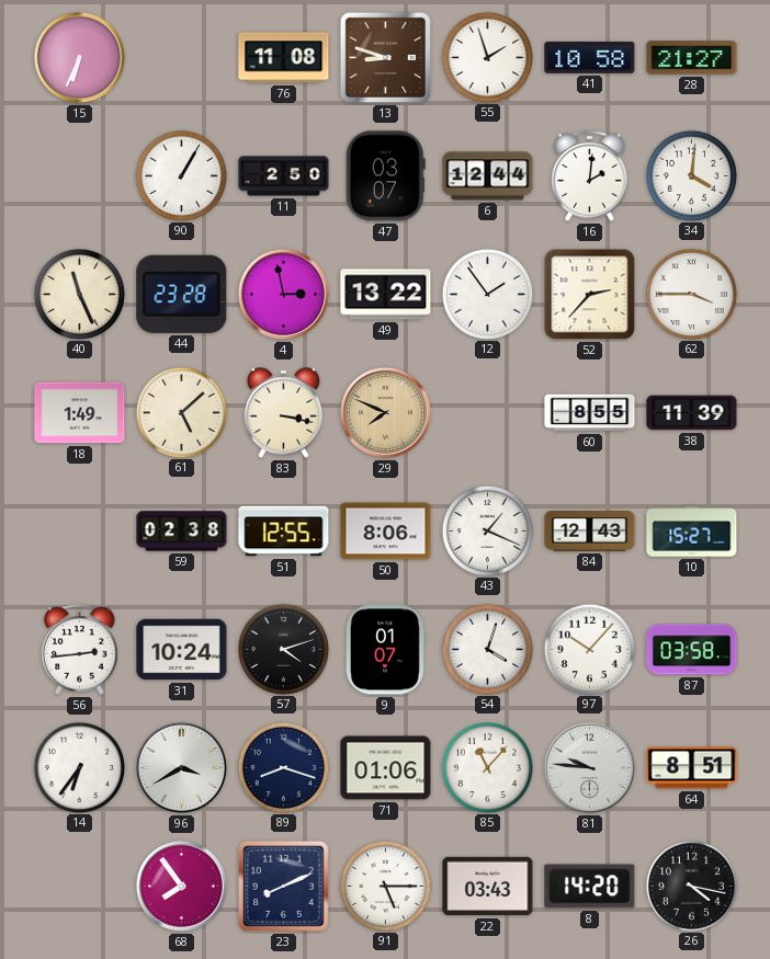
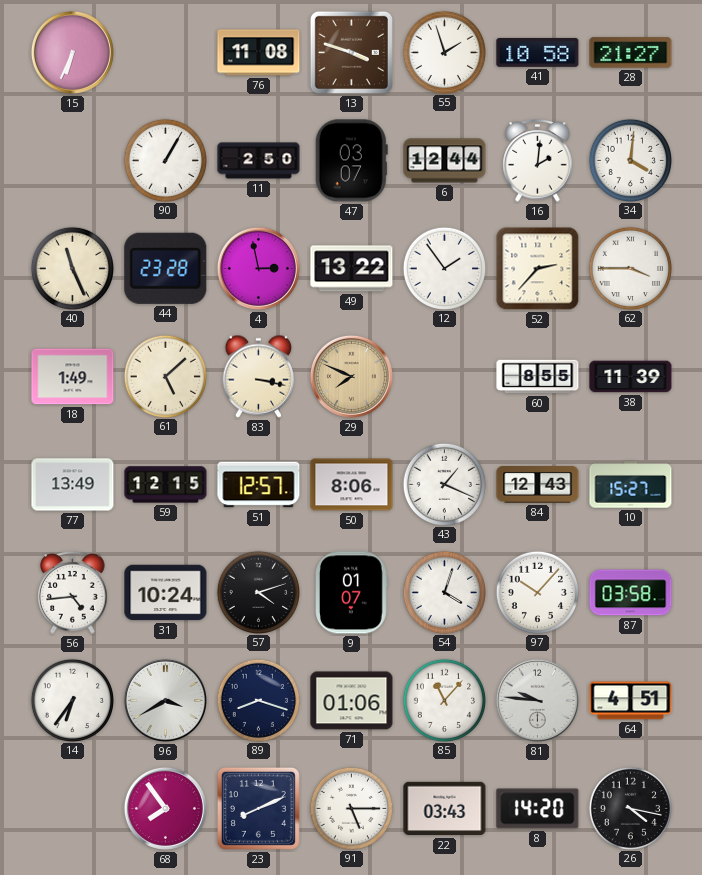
13: 8:48 -> 3:48
77: none -> 13:49
59: 02:38 -> 12:15
51: 12:55 -> 12:57
56: 2:44 -> 4:44
64: 8:51 -> 4:51
